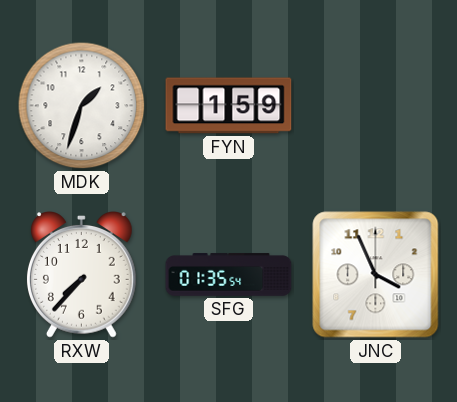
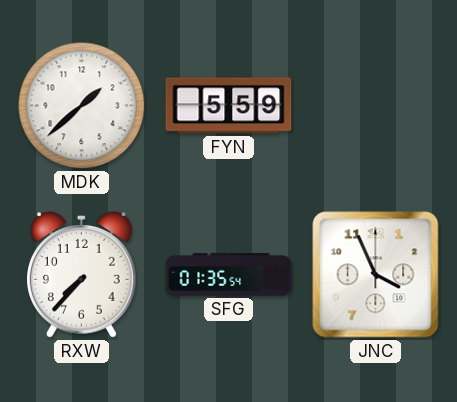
MDK: 1:33 -> 1:38
FYN: 1:59 -> 5:59
